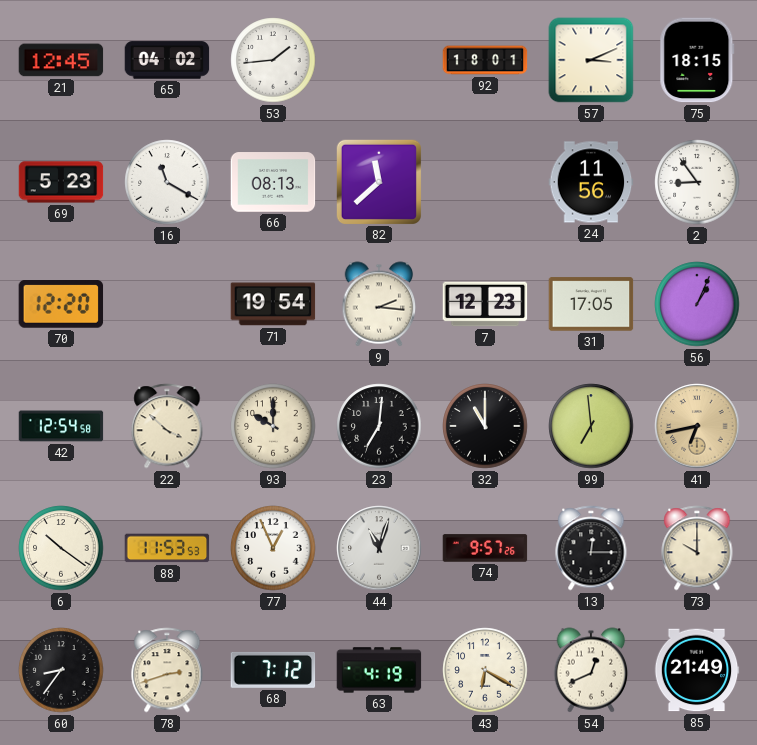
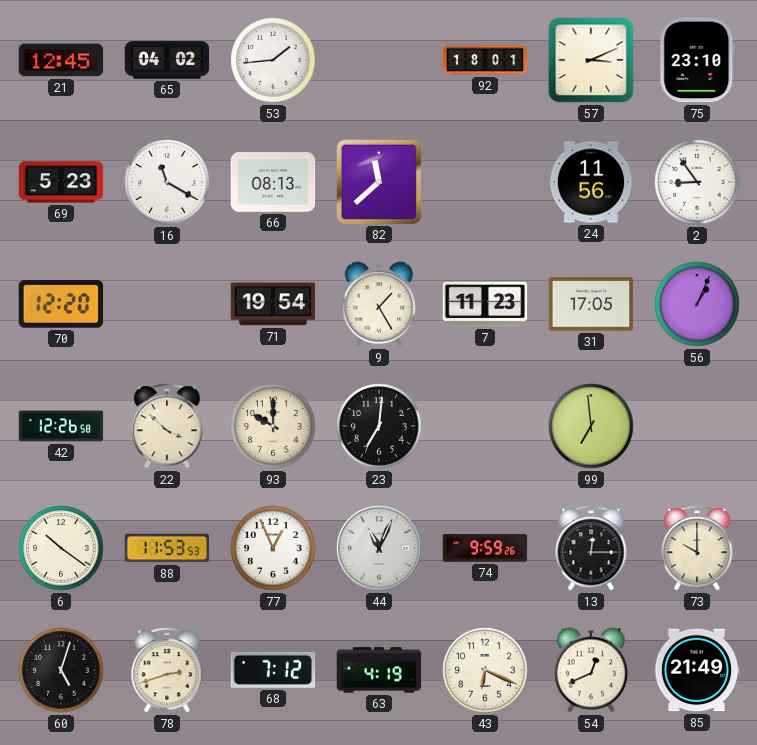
75: 18:15 -> 23:10
9: 2:16 -> 1:25
7: 12:23 -> 11:23
42: 12:54 -> 12:26
32: 11:00 -> none
41: 6:43 -> none
44: 11:03 -> 11:04
74: 9:57 -> 9:59
60: 8:36 -> 5:03
43: 6:20 -> 6:19
